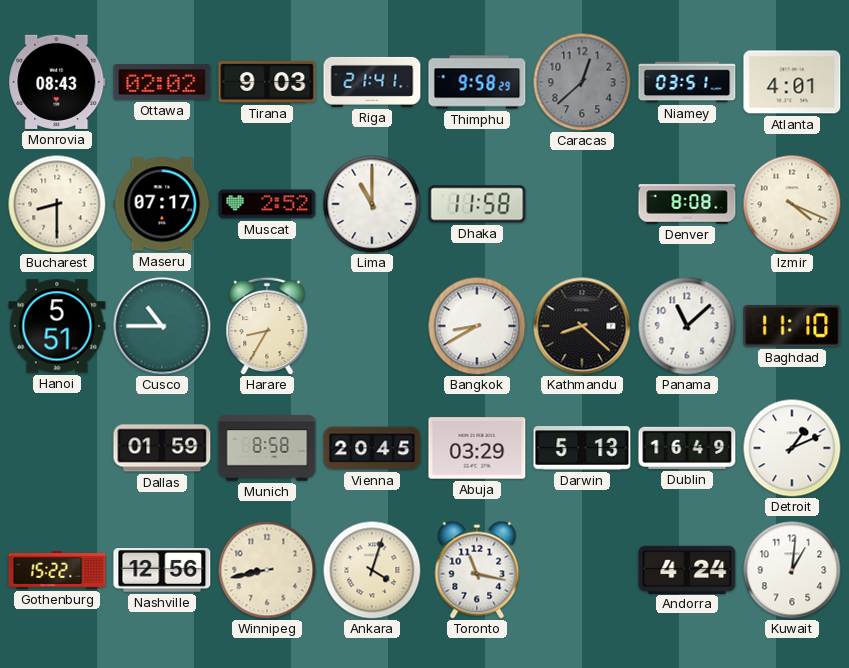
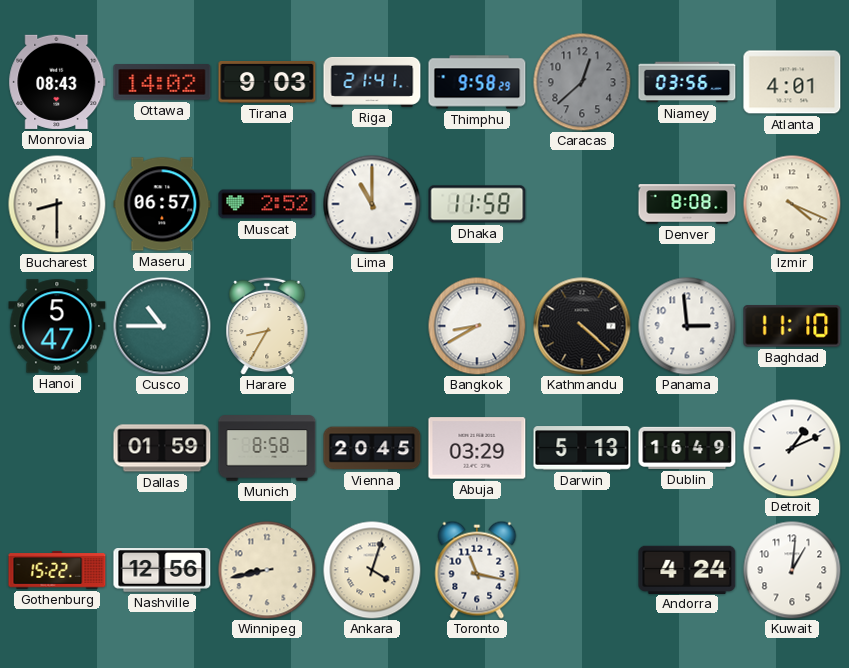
Ottawa: 02:02 -> 14:02
Niamey: 03:51 -> 03:56
Maseru: 07:17 -> 06:57
Hanoi: 5:51 -> 5:47
Kathmandu: 8:22 -> 4:22
Panama: 11:08 -> 2:59
